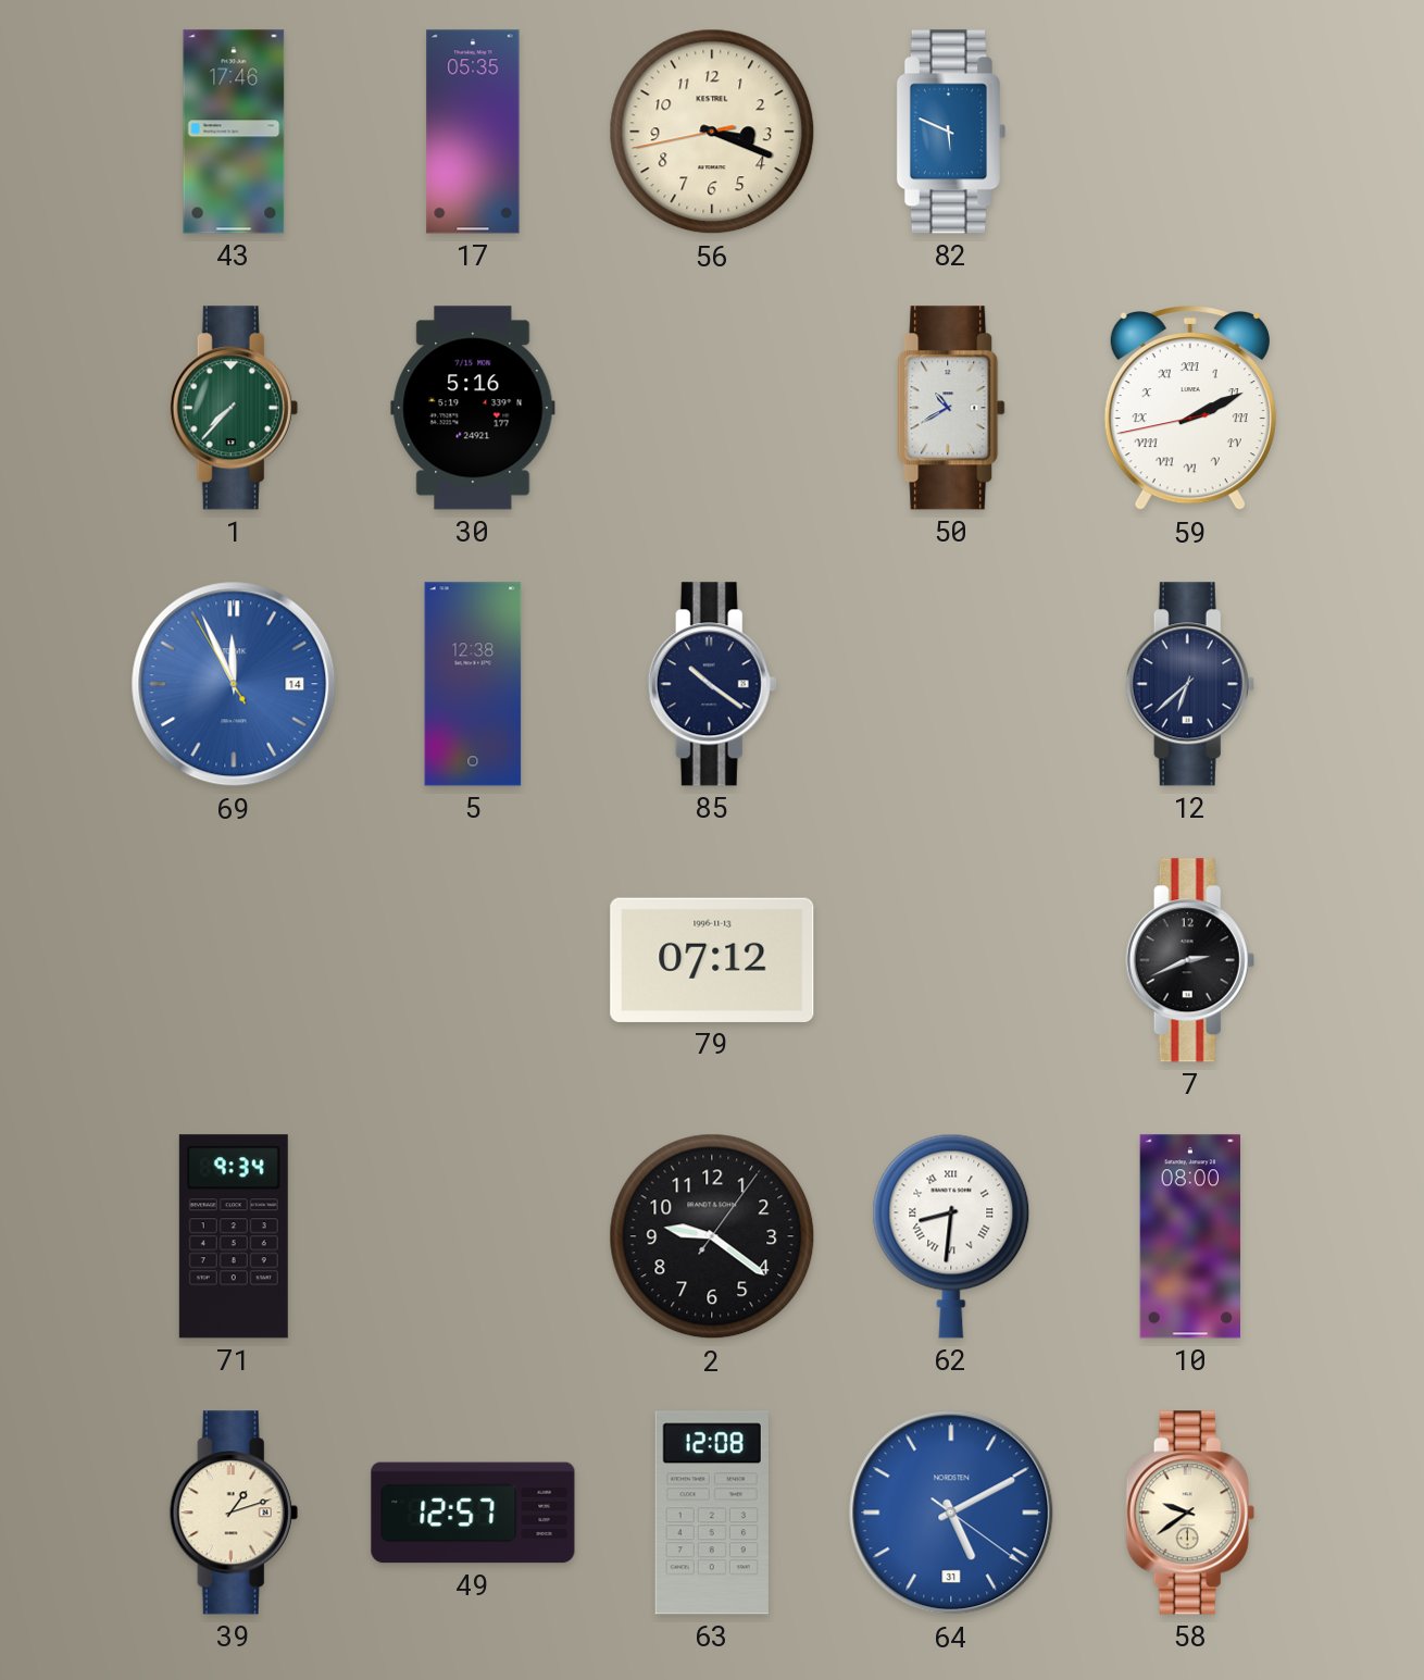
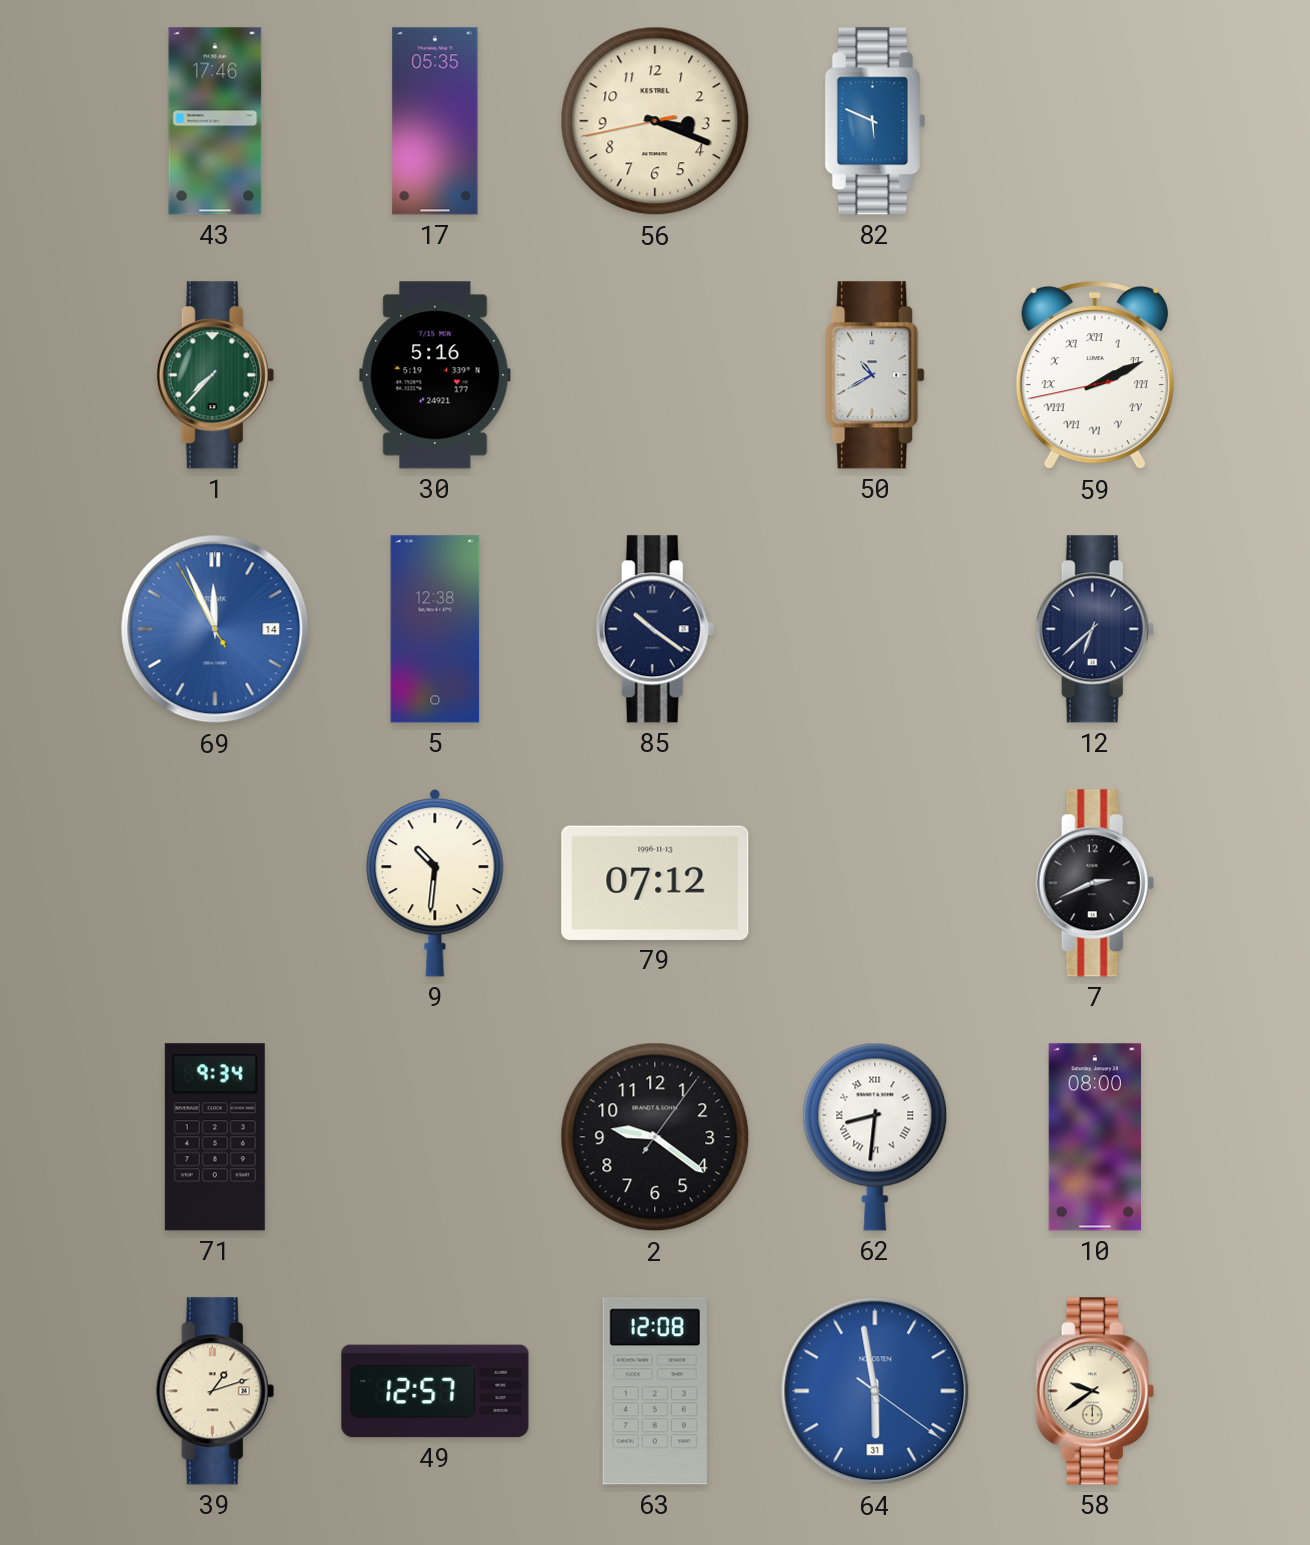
9: none -> 10:31
64: 5:10 -> 5:58
